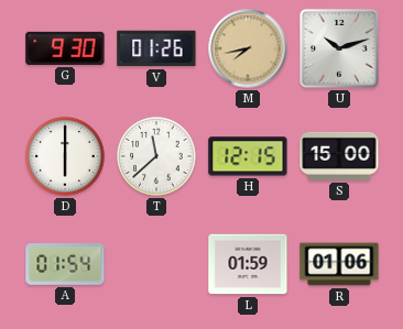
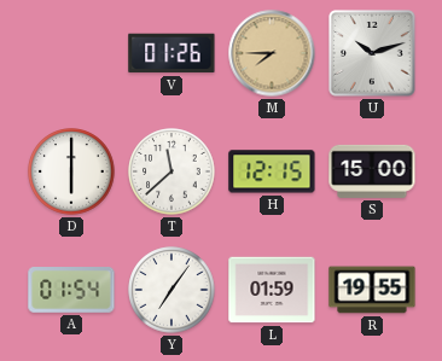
G: 9:30 -> none
M: 7:43 -> 7:45
Y: none -> 7:06
R: 01:06 -> 19:55
